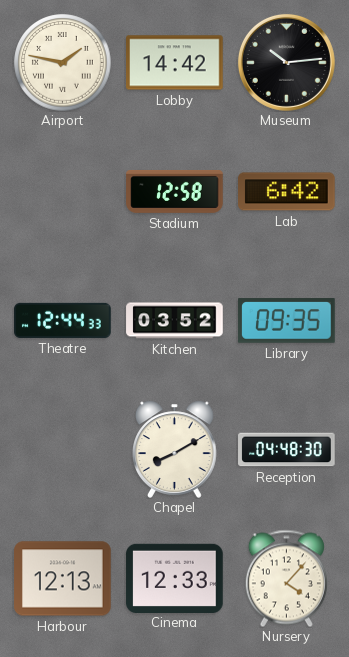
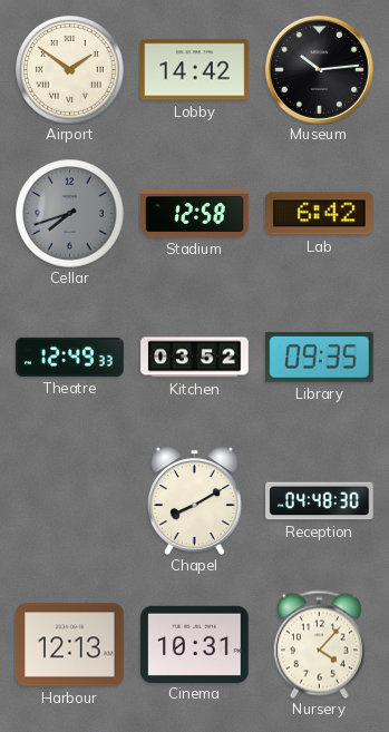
Airport: 1:47 -> 1:51
Cellar: none -> 7:42
Theatre: 12:44 -> 12:49
Cinema: 12:33 -> 10:31
